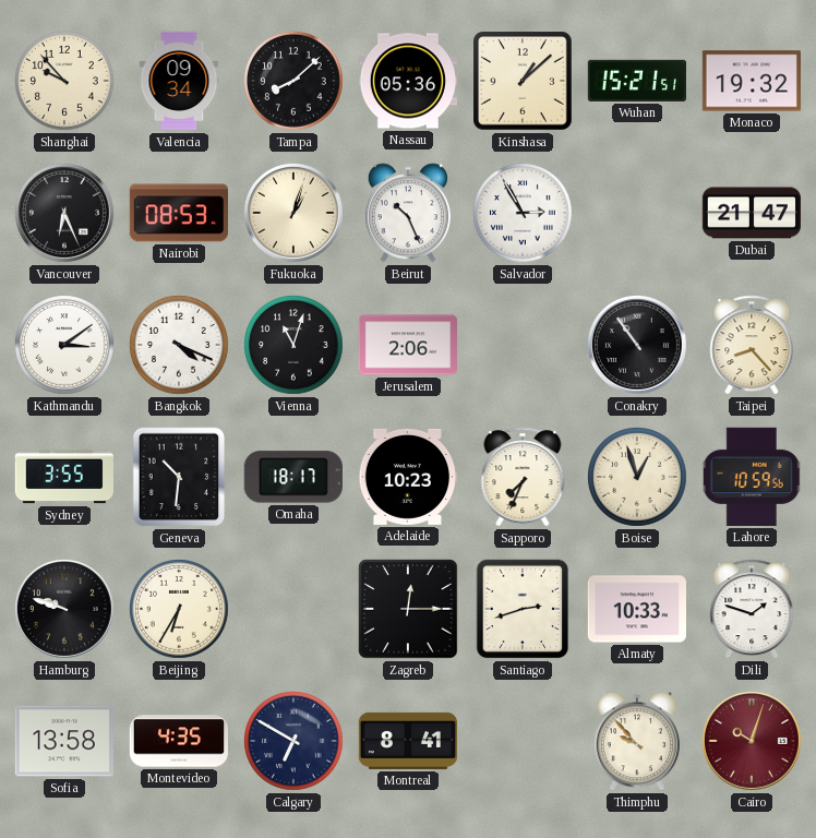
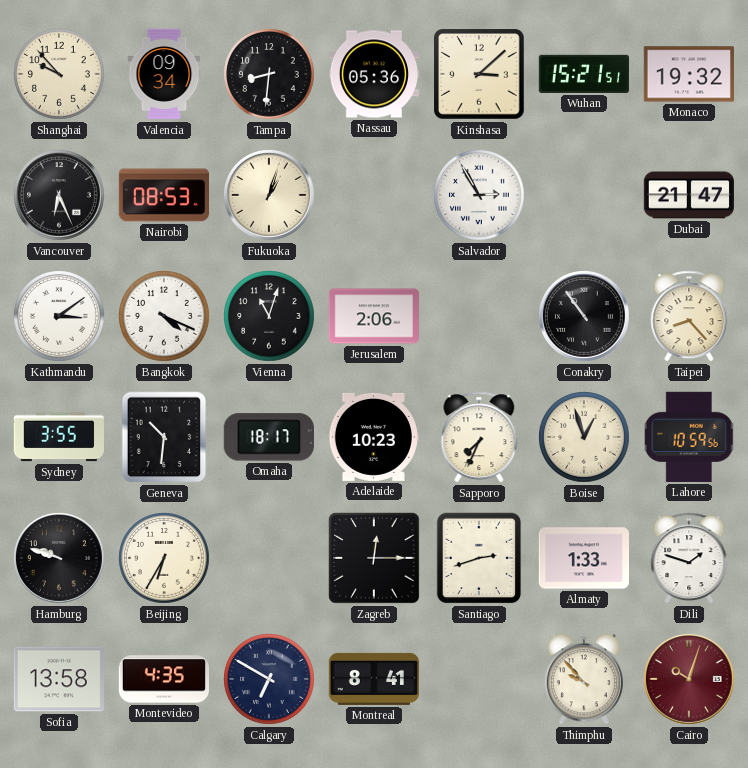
Tampa: 8:08 -> 8:31
Kinshasa: 1:08 -> 3:08
Beirut: 10:26 -> none
Almaty: 10:33 -> 1:33
